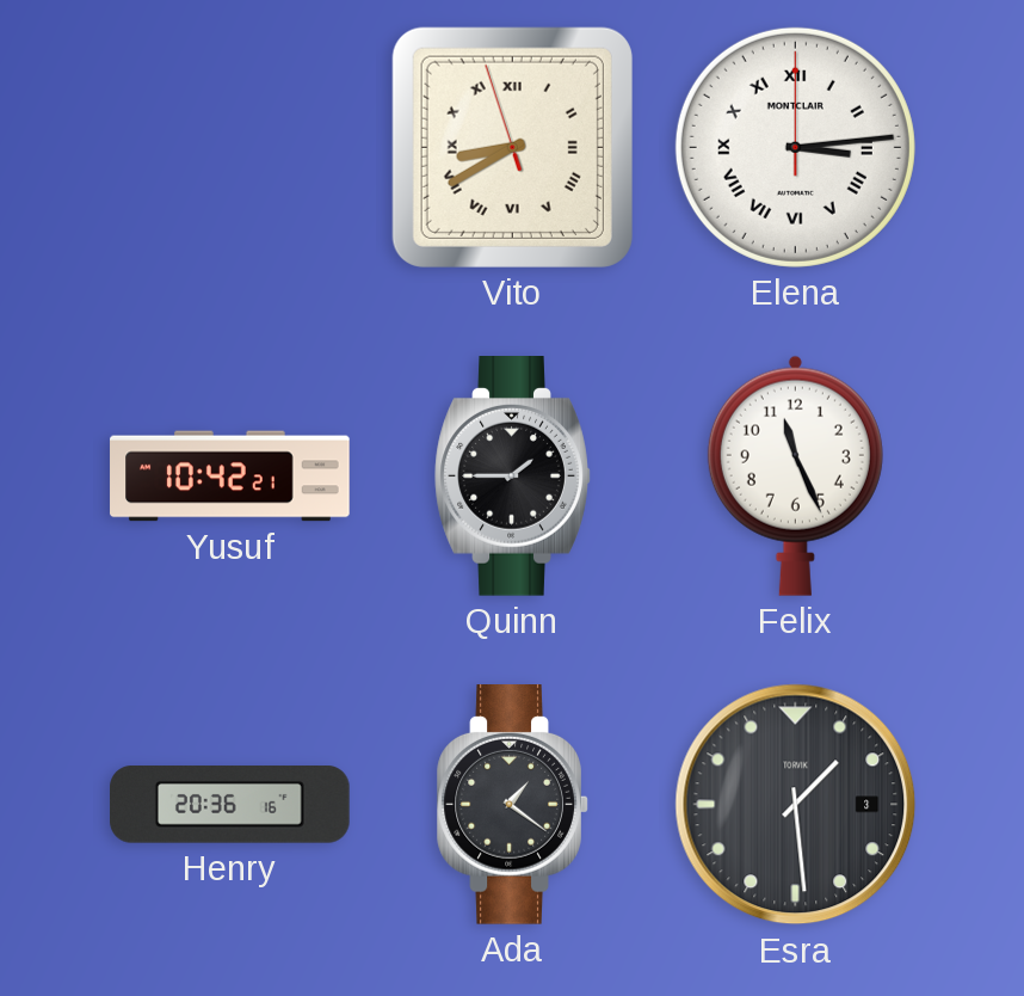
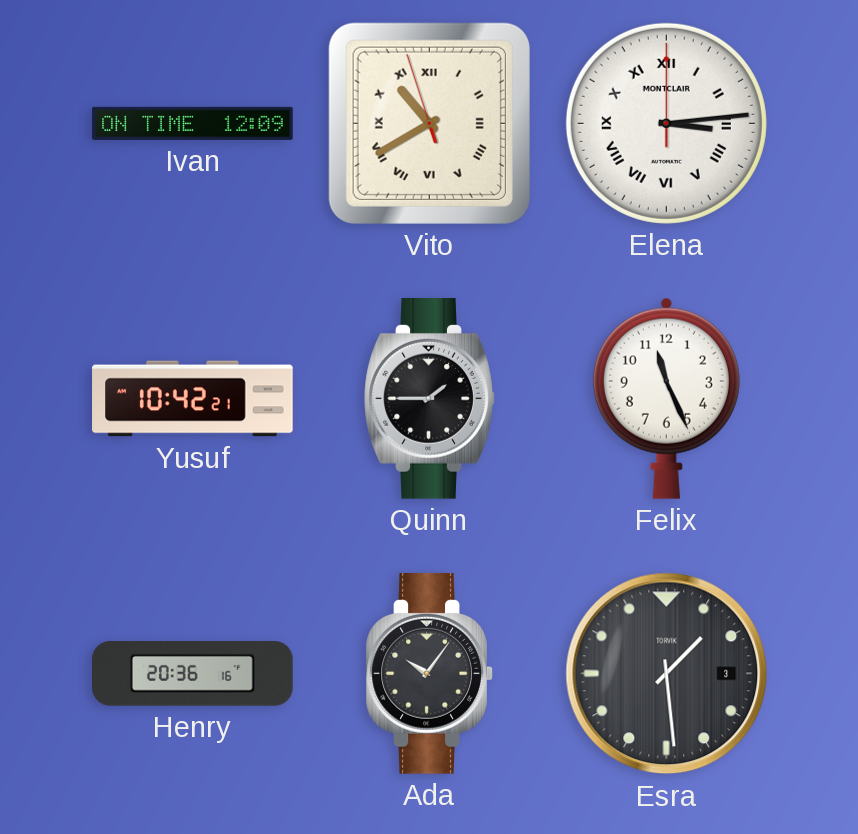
Ivan: none -> 12:09
Vito: 8:39 -> 10:39
Ada: 1:21 -> 10:06
